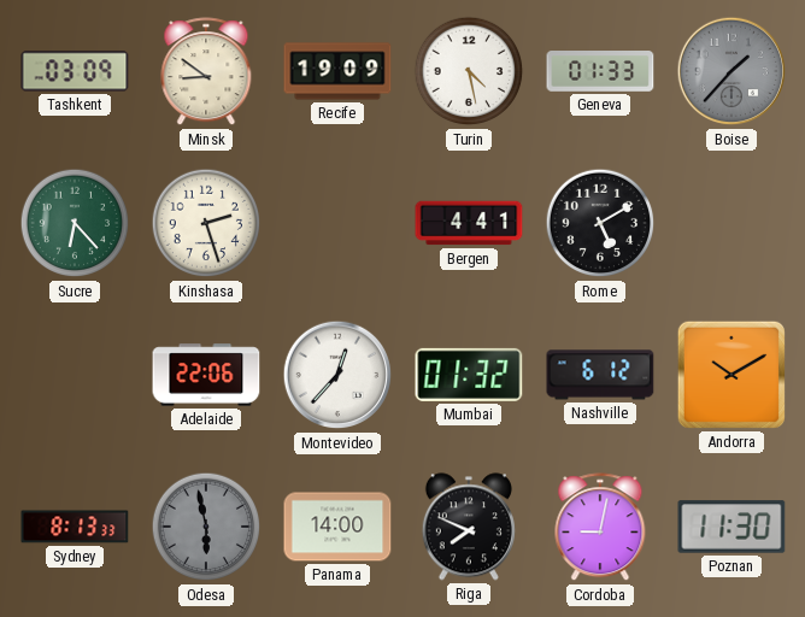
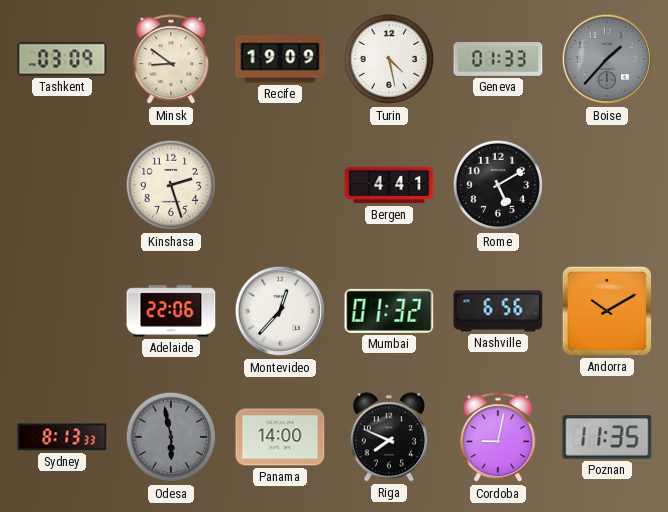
Sucre: 6:23 -> none
Nashville: 6:12 -> 6:56
Poznan: 11:30 -> 11:35
